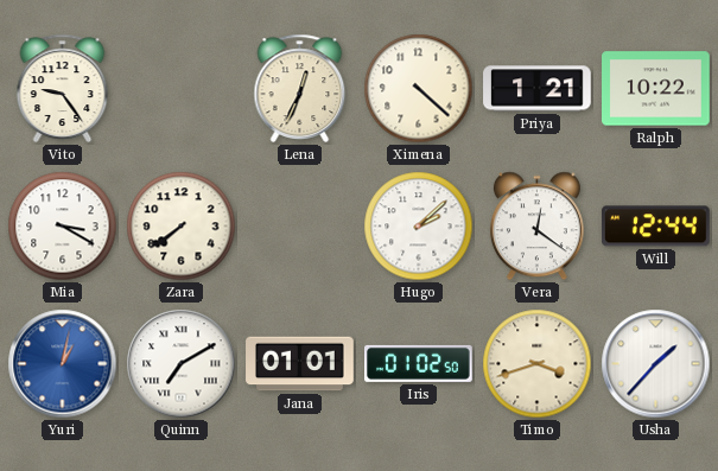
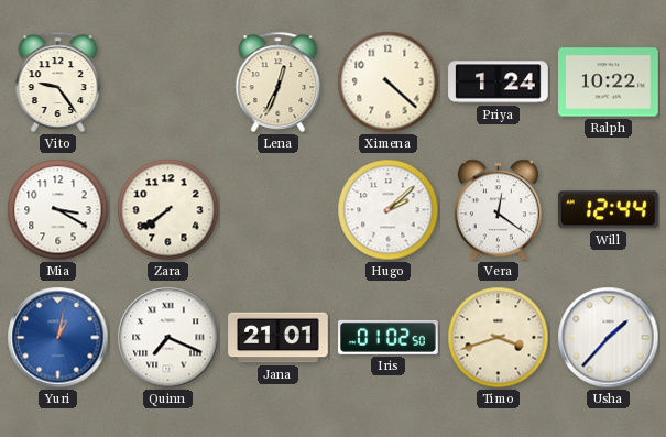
Priya: 1:21 -> 1:24
Quinn: 7:10 -> 7:19
Jana: 01:01 -> 21:01
